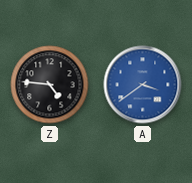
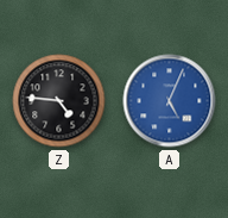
A: 3:39 -> 5:04
